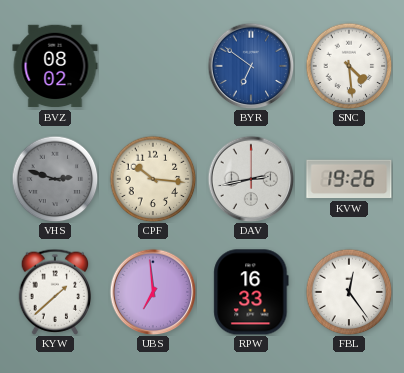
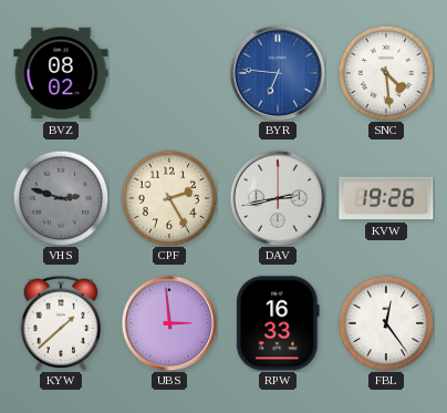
BYR: 6:51 -> 6:46
CPF: 10:16 -> 2:25
UBS: 6:59 -> 2:59
